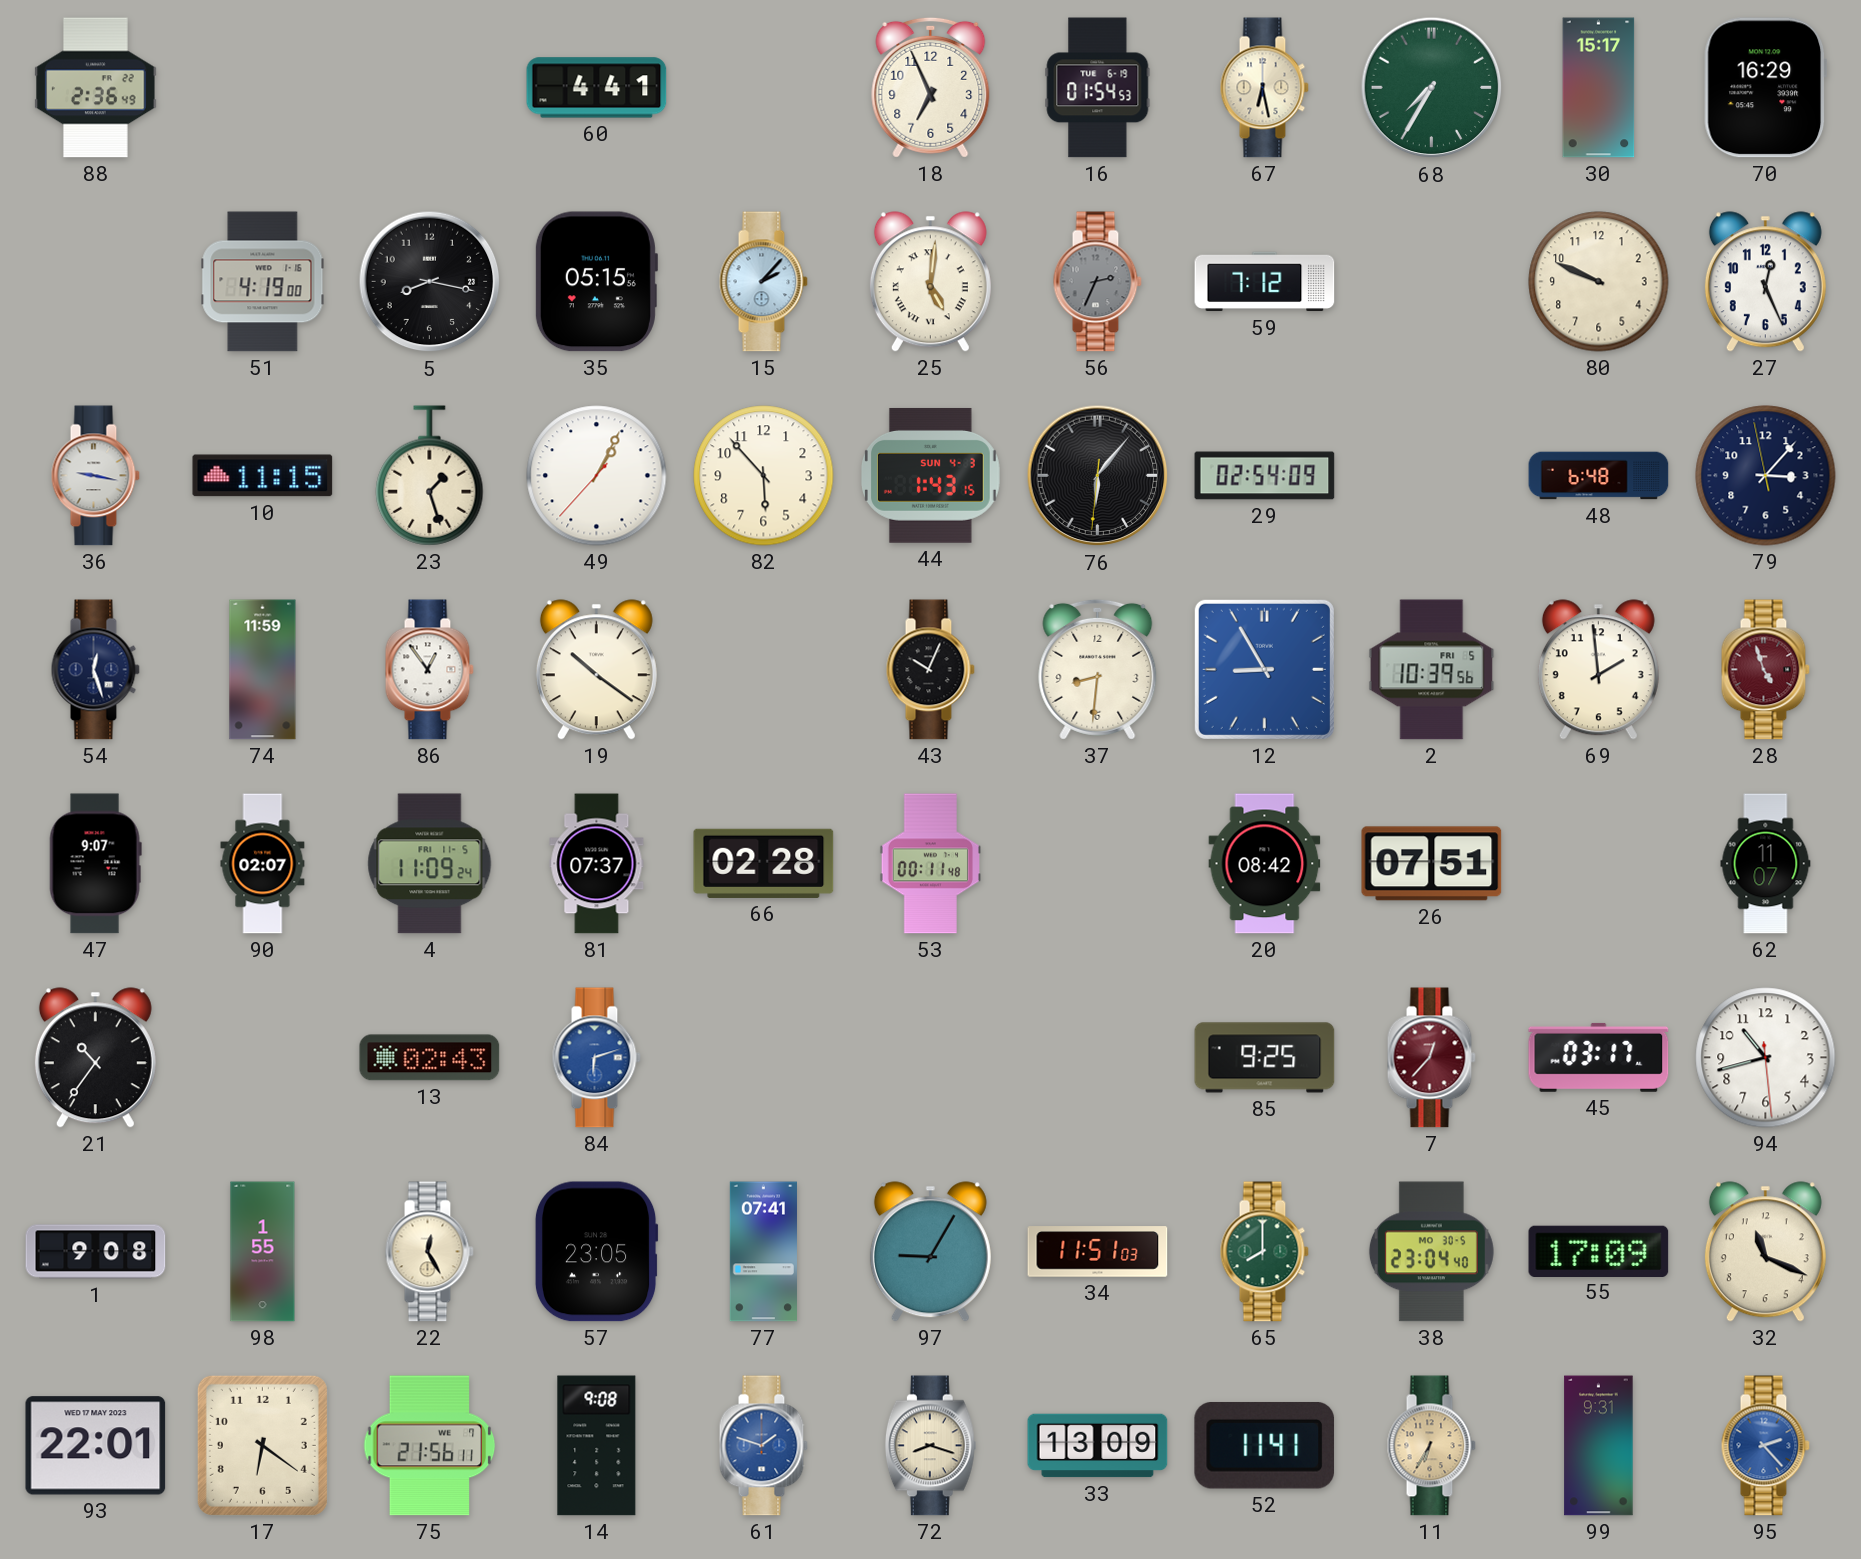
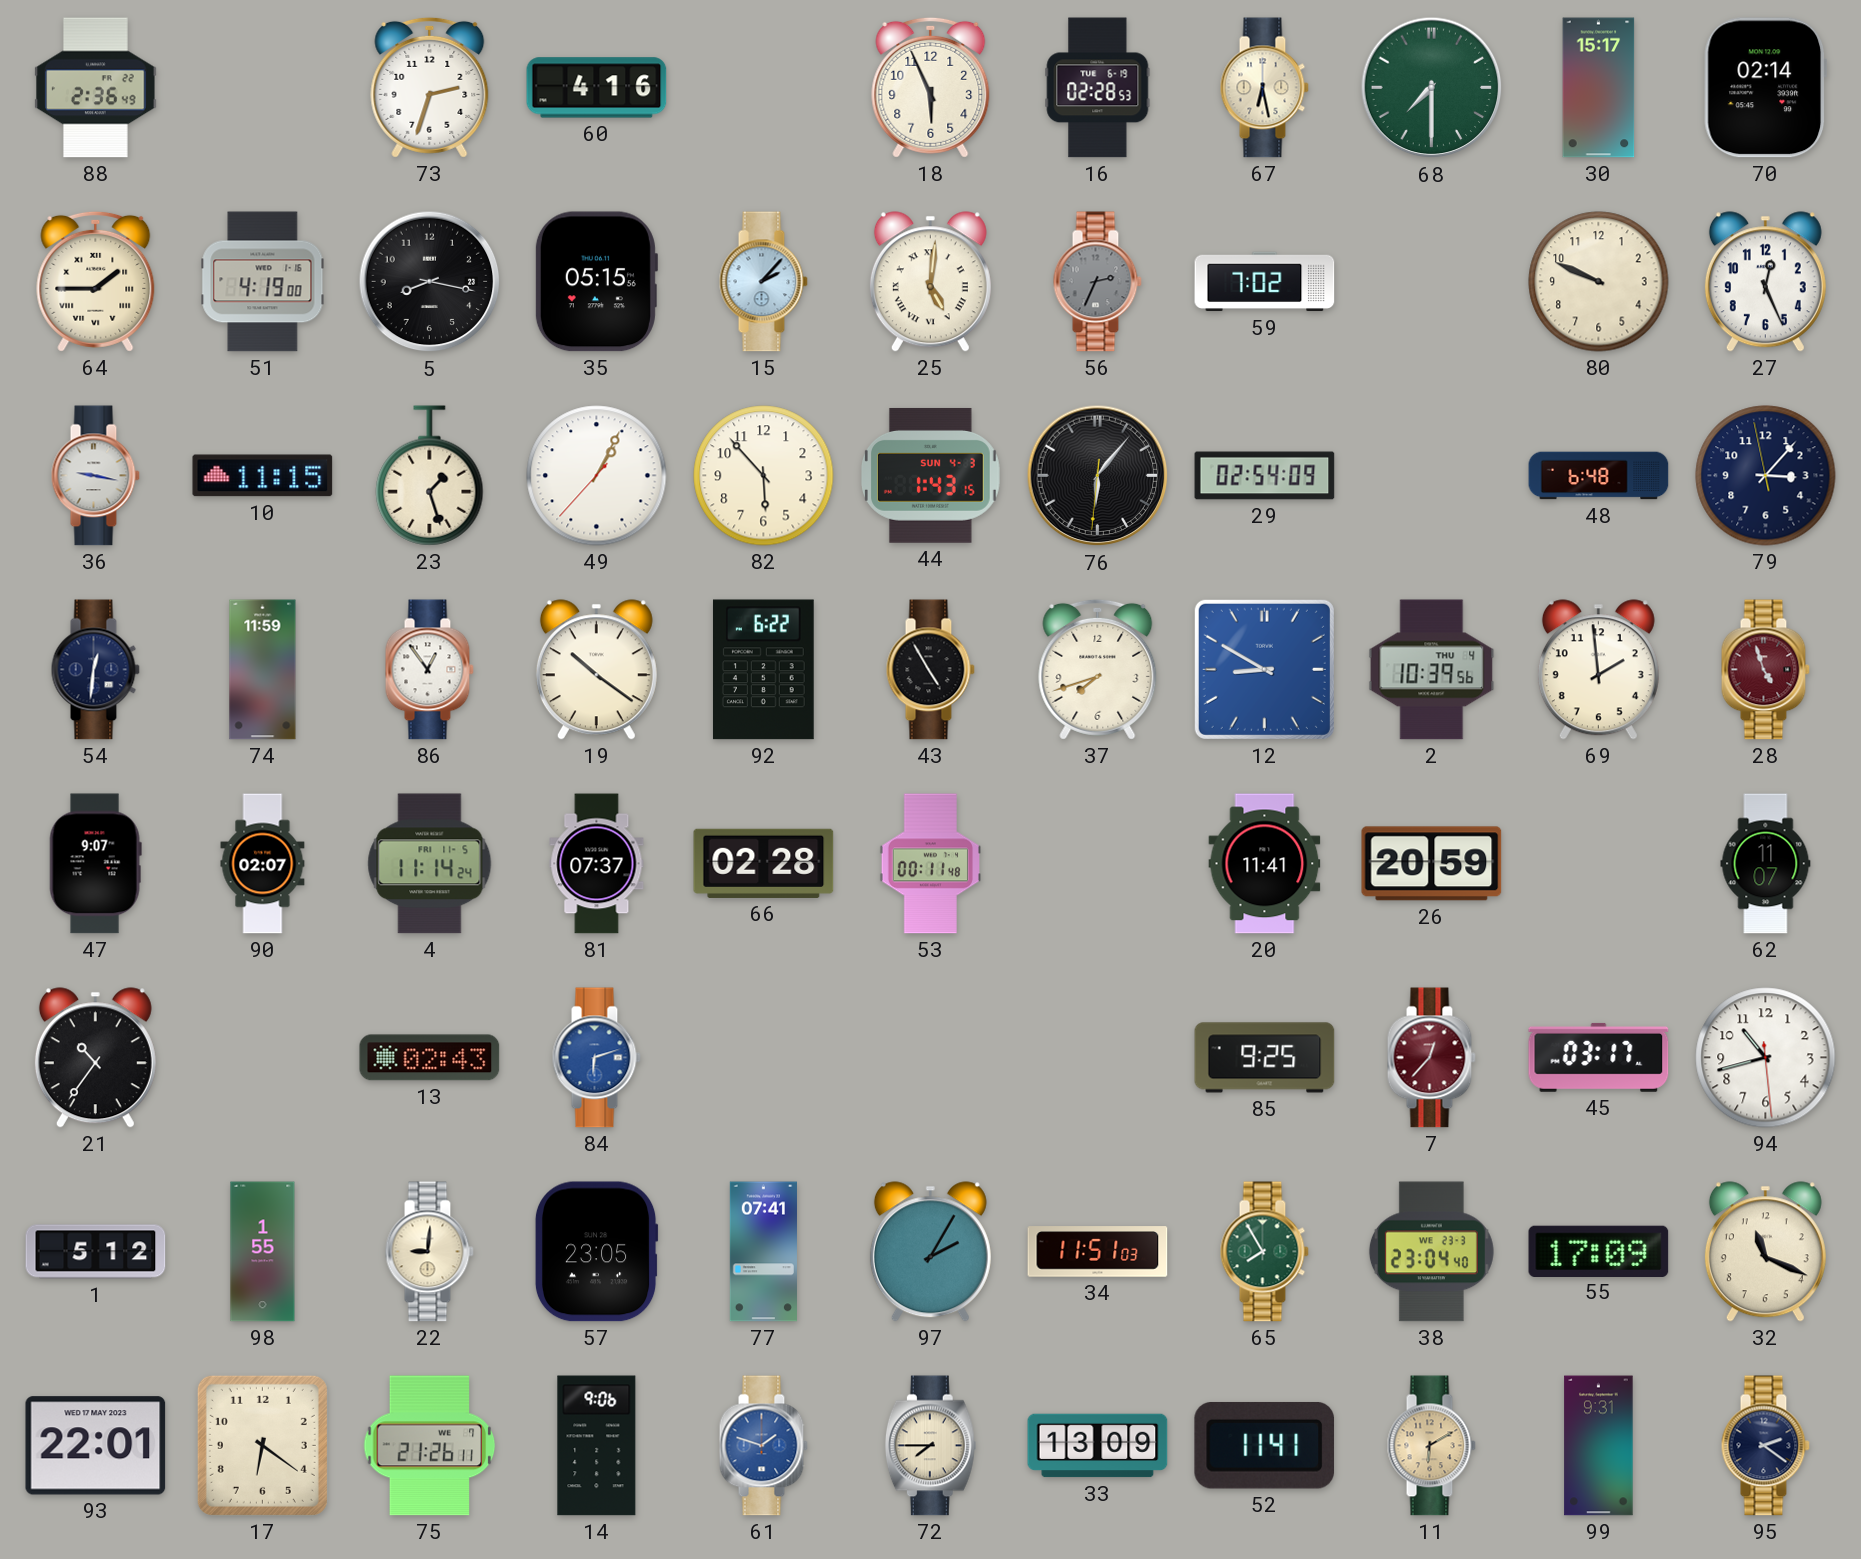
73: none -> 2:33
60: 4:41 -> 4:16
18: 6:56 -> 5:56
16: 01:54 -> 02:28
68: 7:35 -> 7:30
70: 16:29 -> 02:14
64: none -> 1:45
59: 7:12 -> 7:02
54: 12:27 -> 12:31
92: none -> 6:22
43: 10:04 -> 4:55
37: 8:31 -> 7:42
12: 8:55 -> 8:50
2 date: FRI 5 -> THU 4
4: 11:09 -> 11:14
20: 08:42 -> 11:41
26: 07:51 -> 20:59
1: 9:08 -> 5:12
22: 12:25 -> 9:01
97: 9:05 -> 2:05
65: 8:00 -> 7:55
38 date: MO 30-5 -> WE 23-3
75: 21:56 -> 21:26
14: 9:08 -> 9:06
72: 8:18 -> 7:45
11: 6:35 -> 6:10
95: 2:23 -> 2:21
95 dial: blue -> navy
